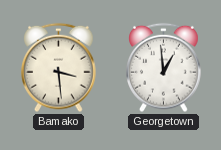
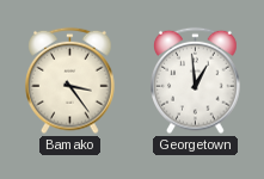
Bamako: 3:29 -> 3:24
